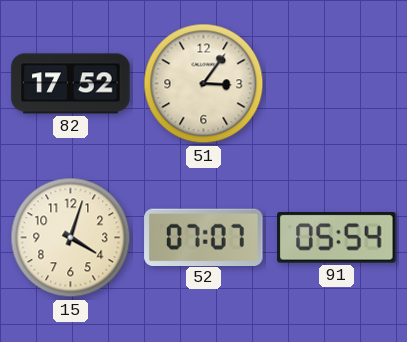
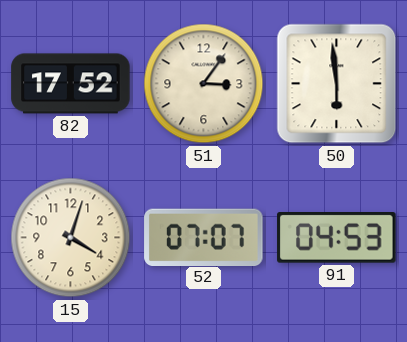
50: none -> 5:59
91: 05:54 -> 04:53
